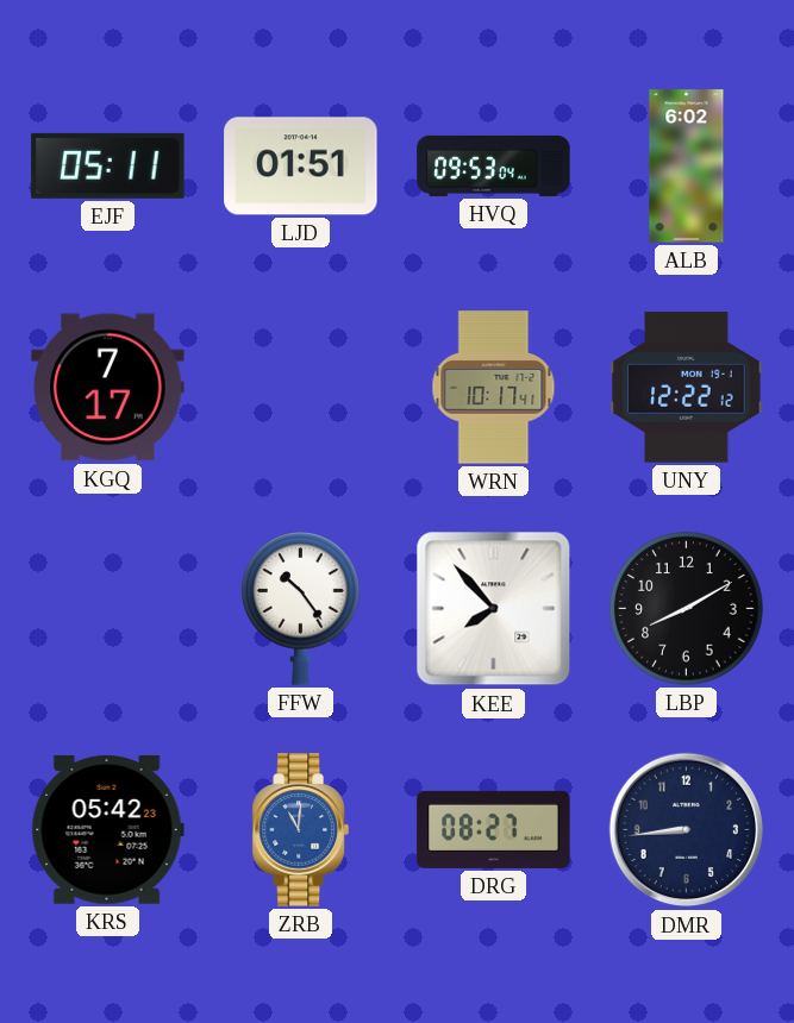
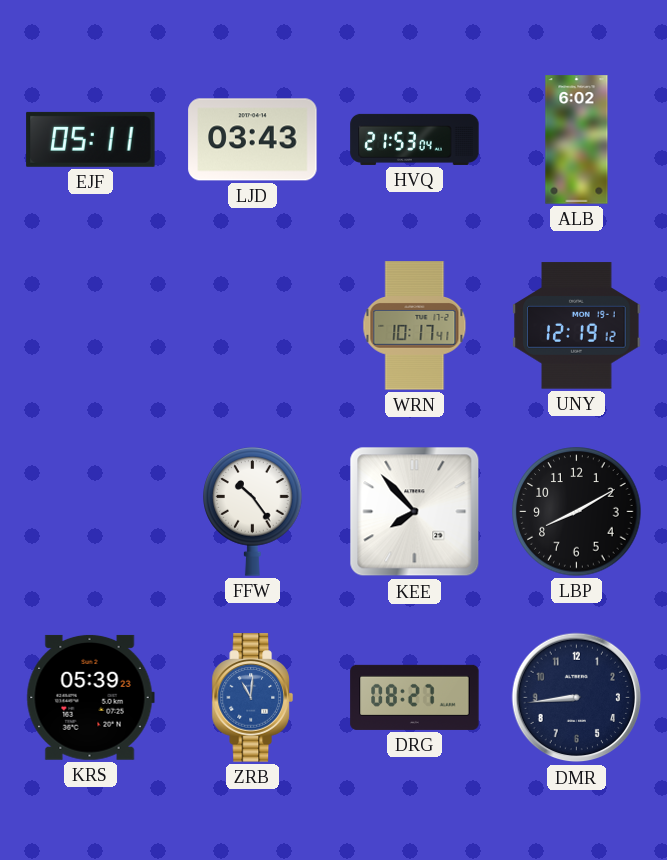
LJD: 01:51 -> 03:43
HVQ: 09:53 -> 21:53
KGQ: 7:17 -> none
UNY: 12:22 -> 12:19
KRS: 05:42 -> 05:39
